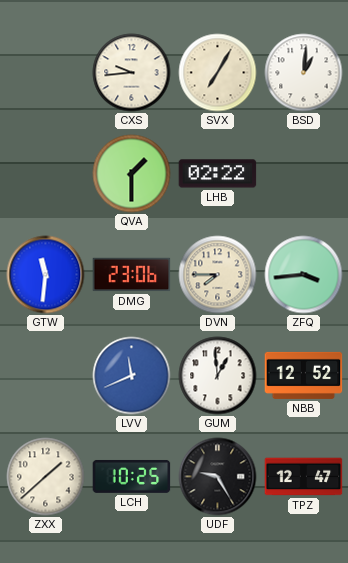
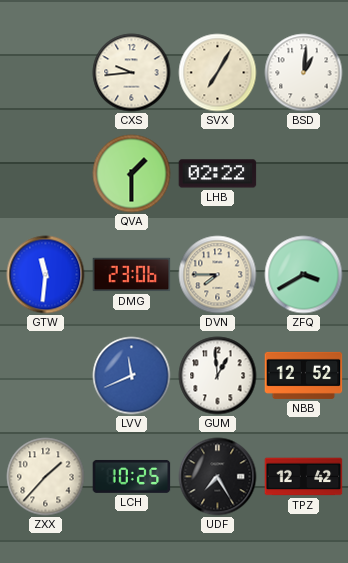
ZFQ: 3:44 -> 3:40
ZXX: 1:38 -> 1:37
UDF: 9:25 -> 7:25
TPZ: 12:47 -> 12:42
